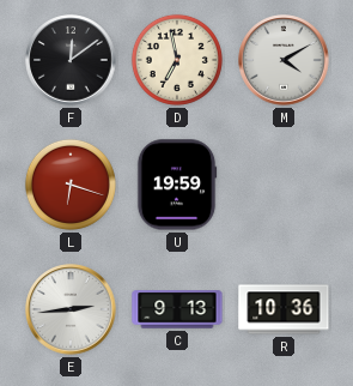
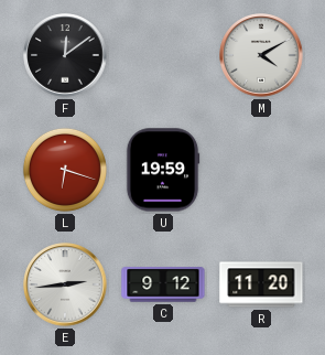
D: 6:58 -> none
C: 9:13 -> 9:12
R: 10:36 -> 11:20
